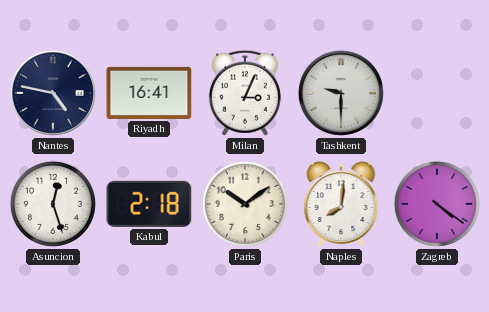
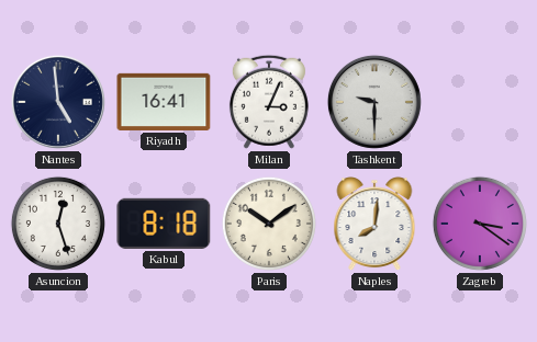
Nantes: 4:47 -> 4:59
Kabul: 2:18 -> 8:18
Zagreb: 4:21 -> 3:21
